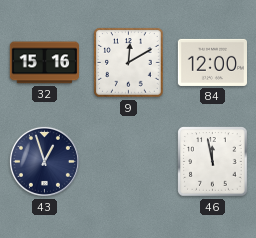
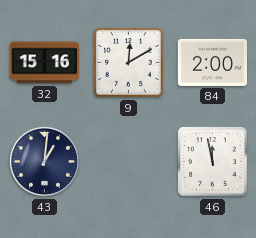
84: 12:00 -> 2:00
43: 12:57 -> 1:01
